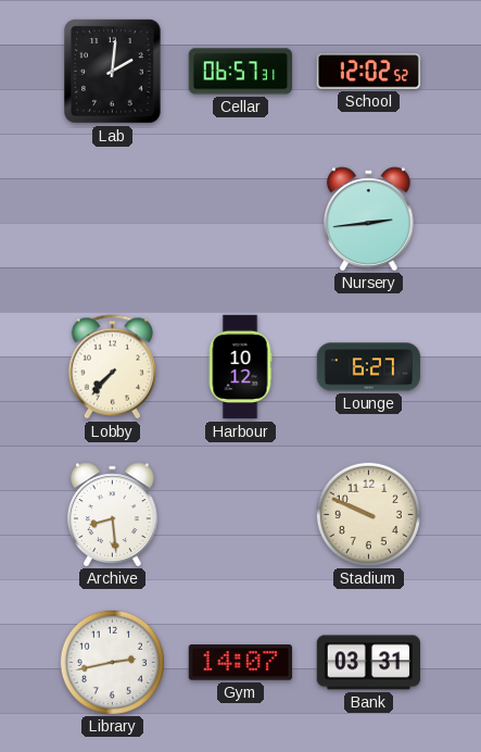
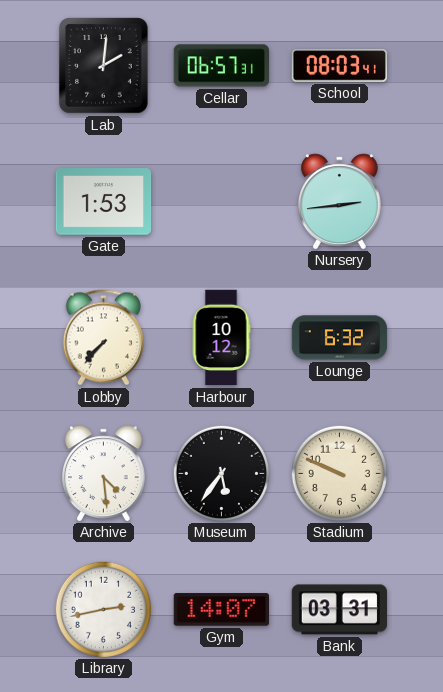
School: 12:02 -> 08:03
Gate: none -> 1:53
Lounge: 6:27 -> 6:32
Archive: 8:29 -> 4:29
Museum: none -> 5:36
